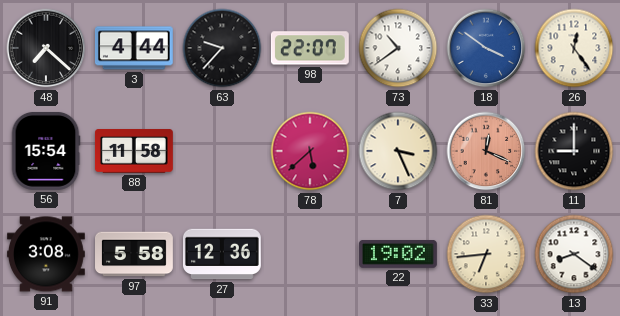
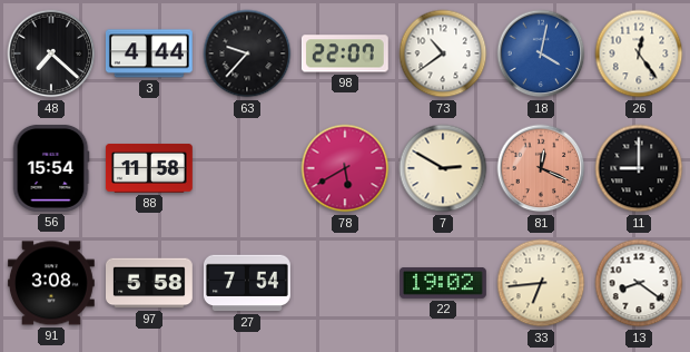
18: 3:51 -> 4:02
78: 5:38 -> 5:40
7: 3:26 -> 2:50
27: 12:36 -> 7:54
